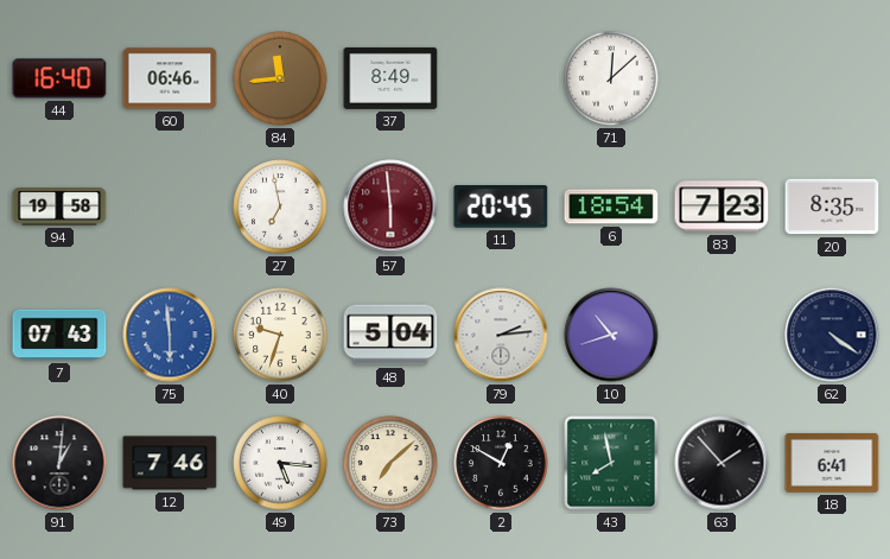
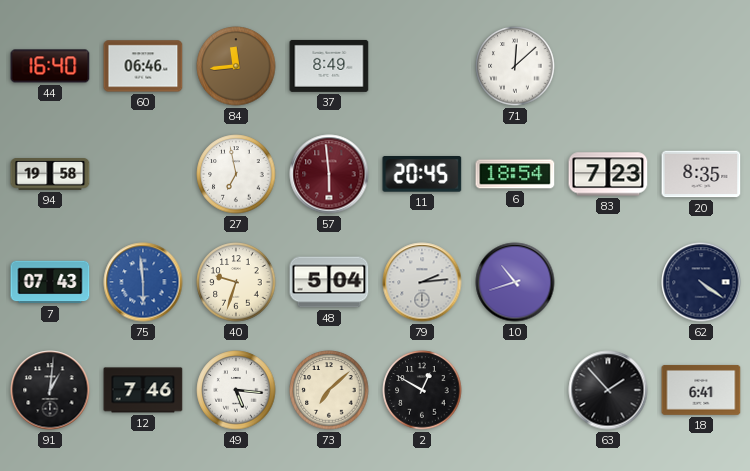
43: 7:58 -> none
